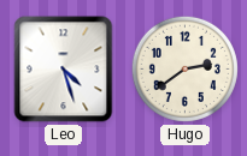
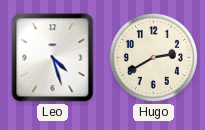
Hugo: 2:39 -> 2:40
